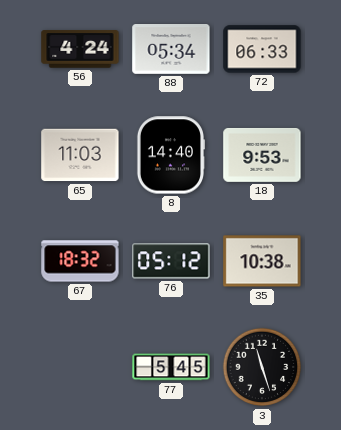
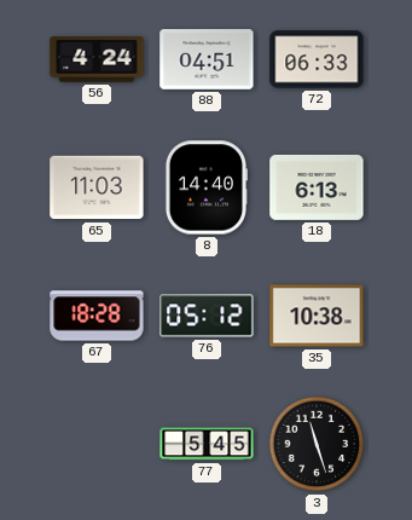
88: 05:34 -> 04:51
18: 9:53 -> 6:13
67: 18:32 -> 18:28
